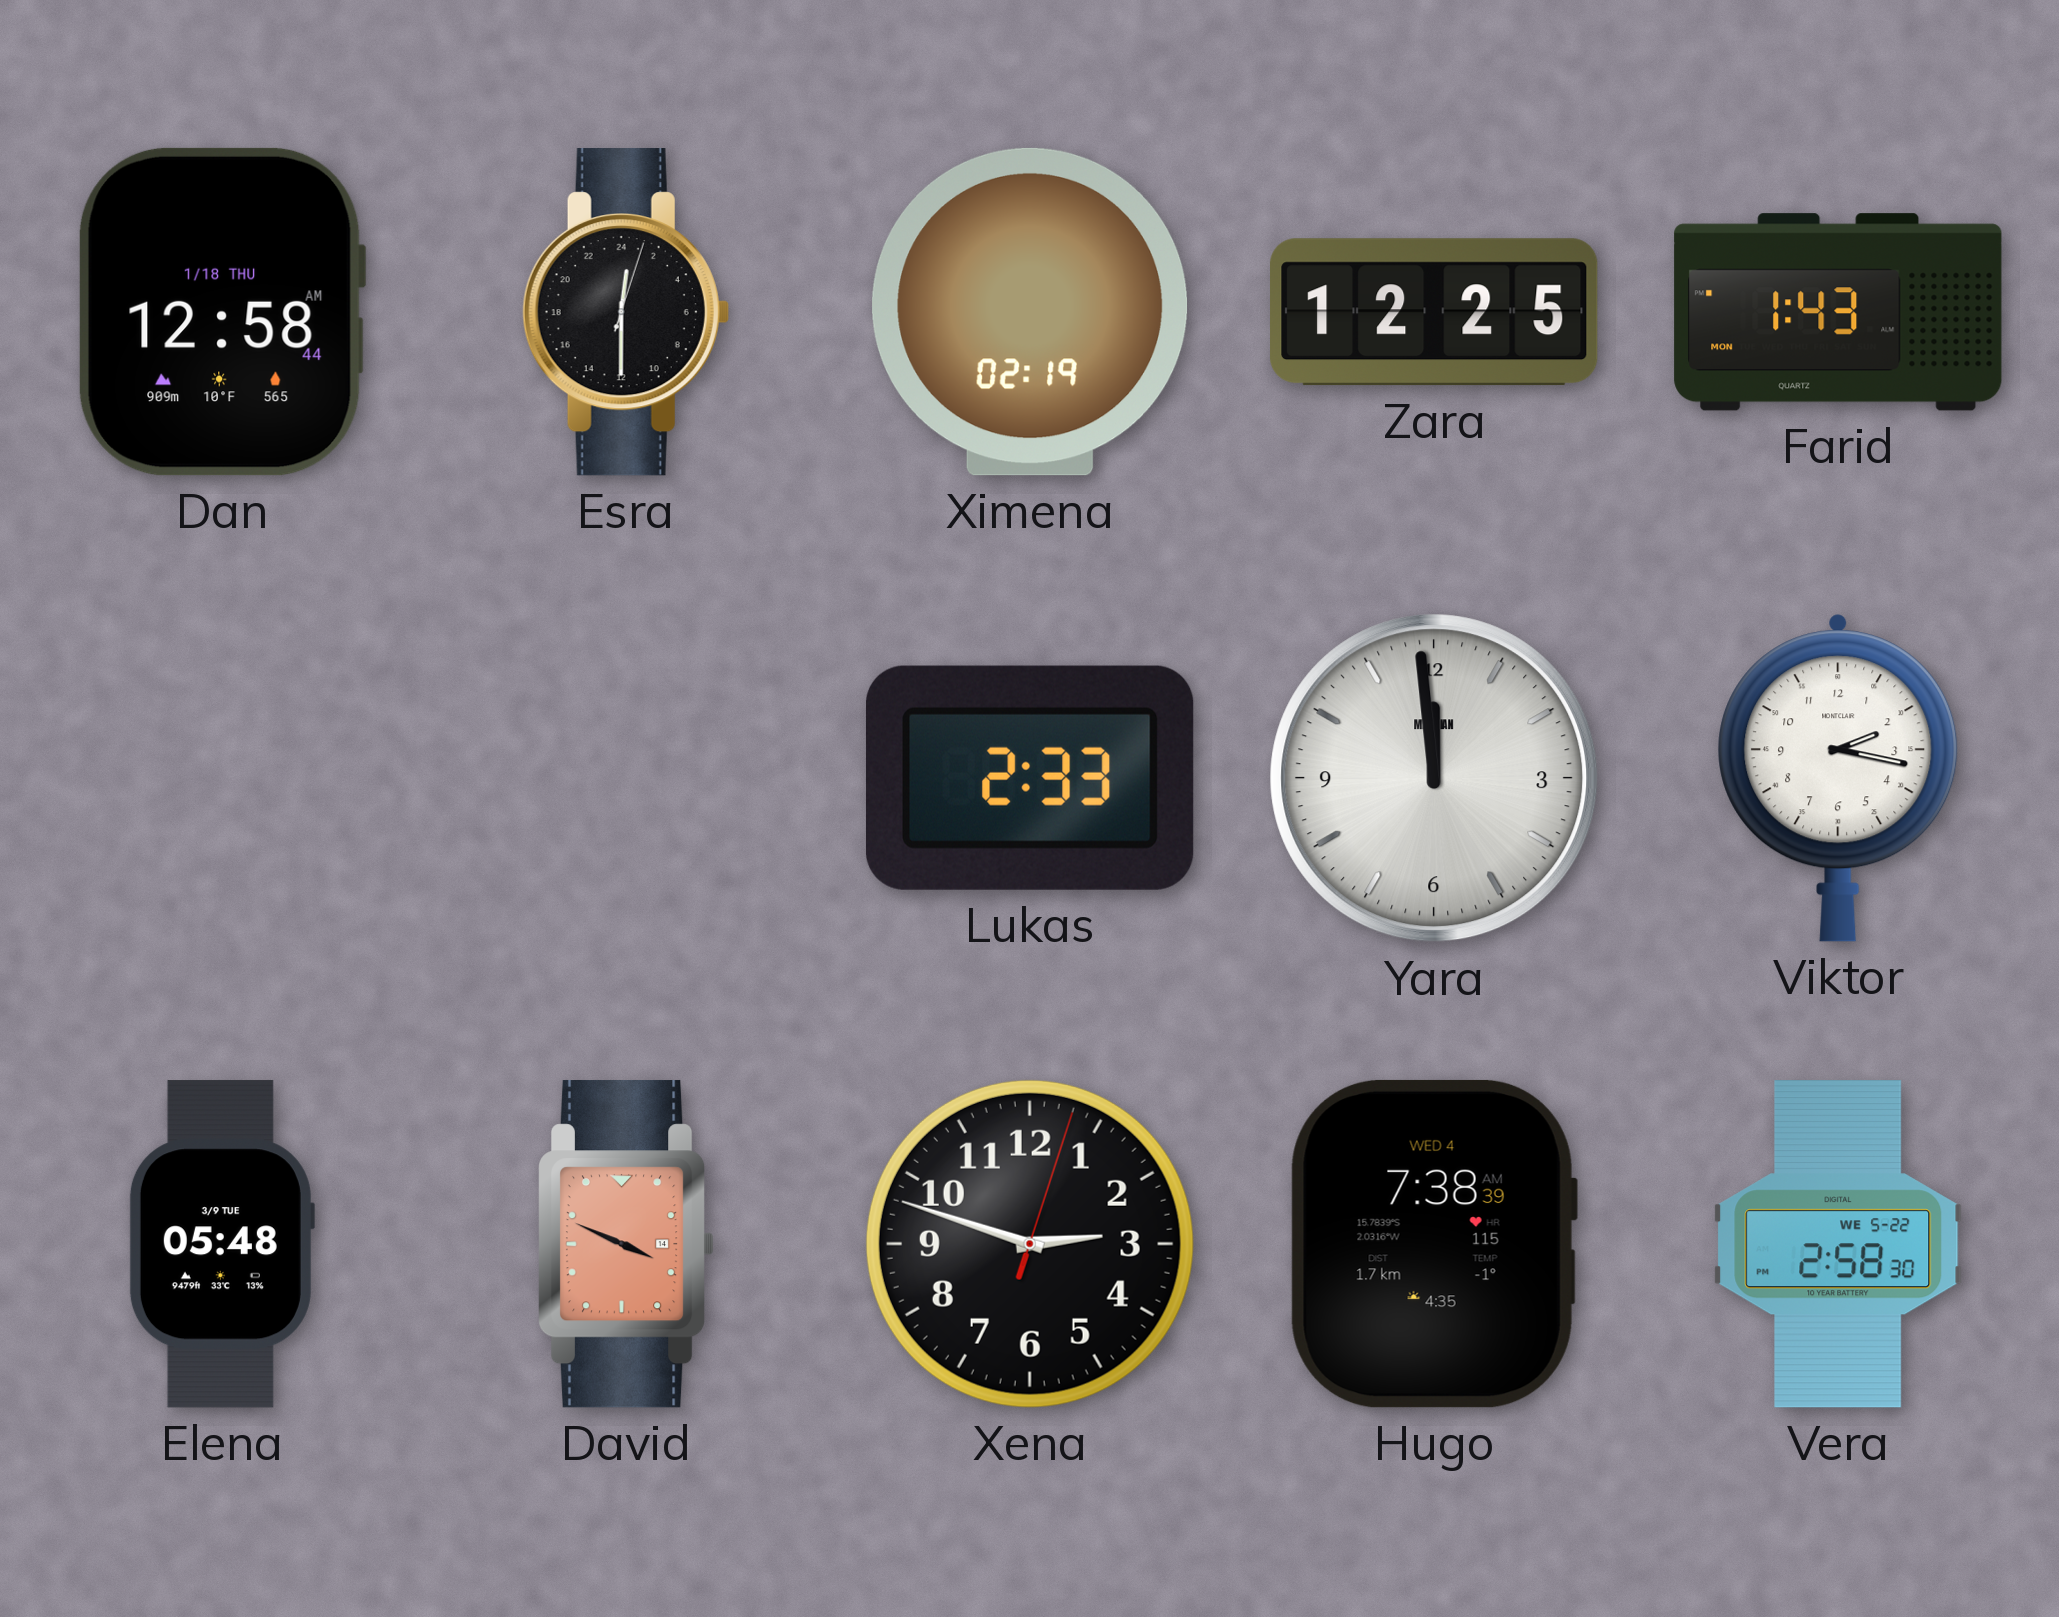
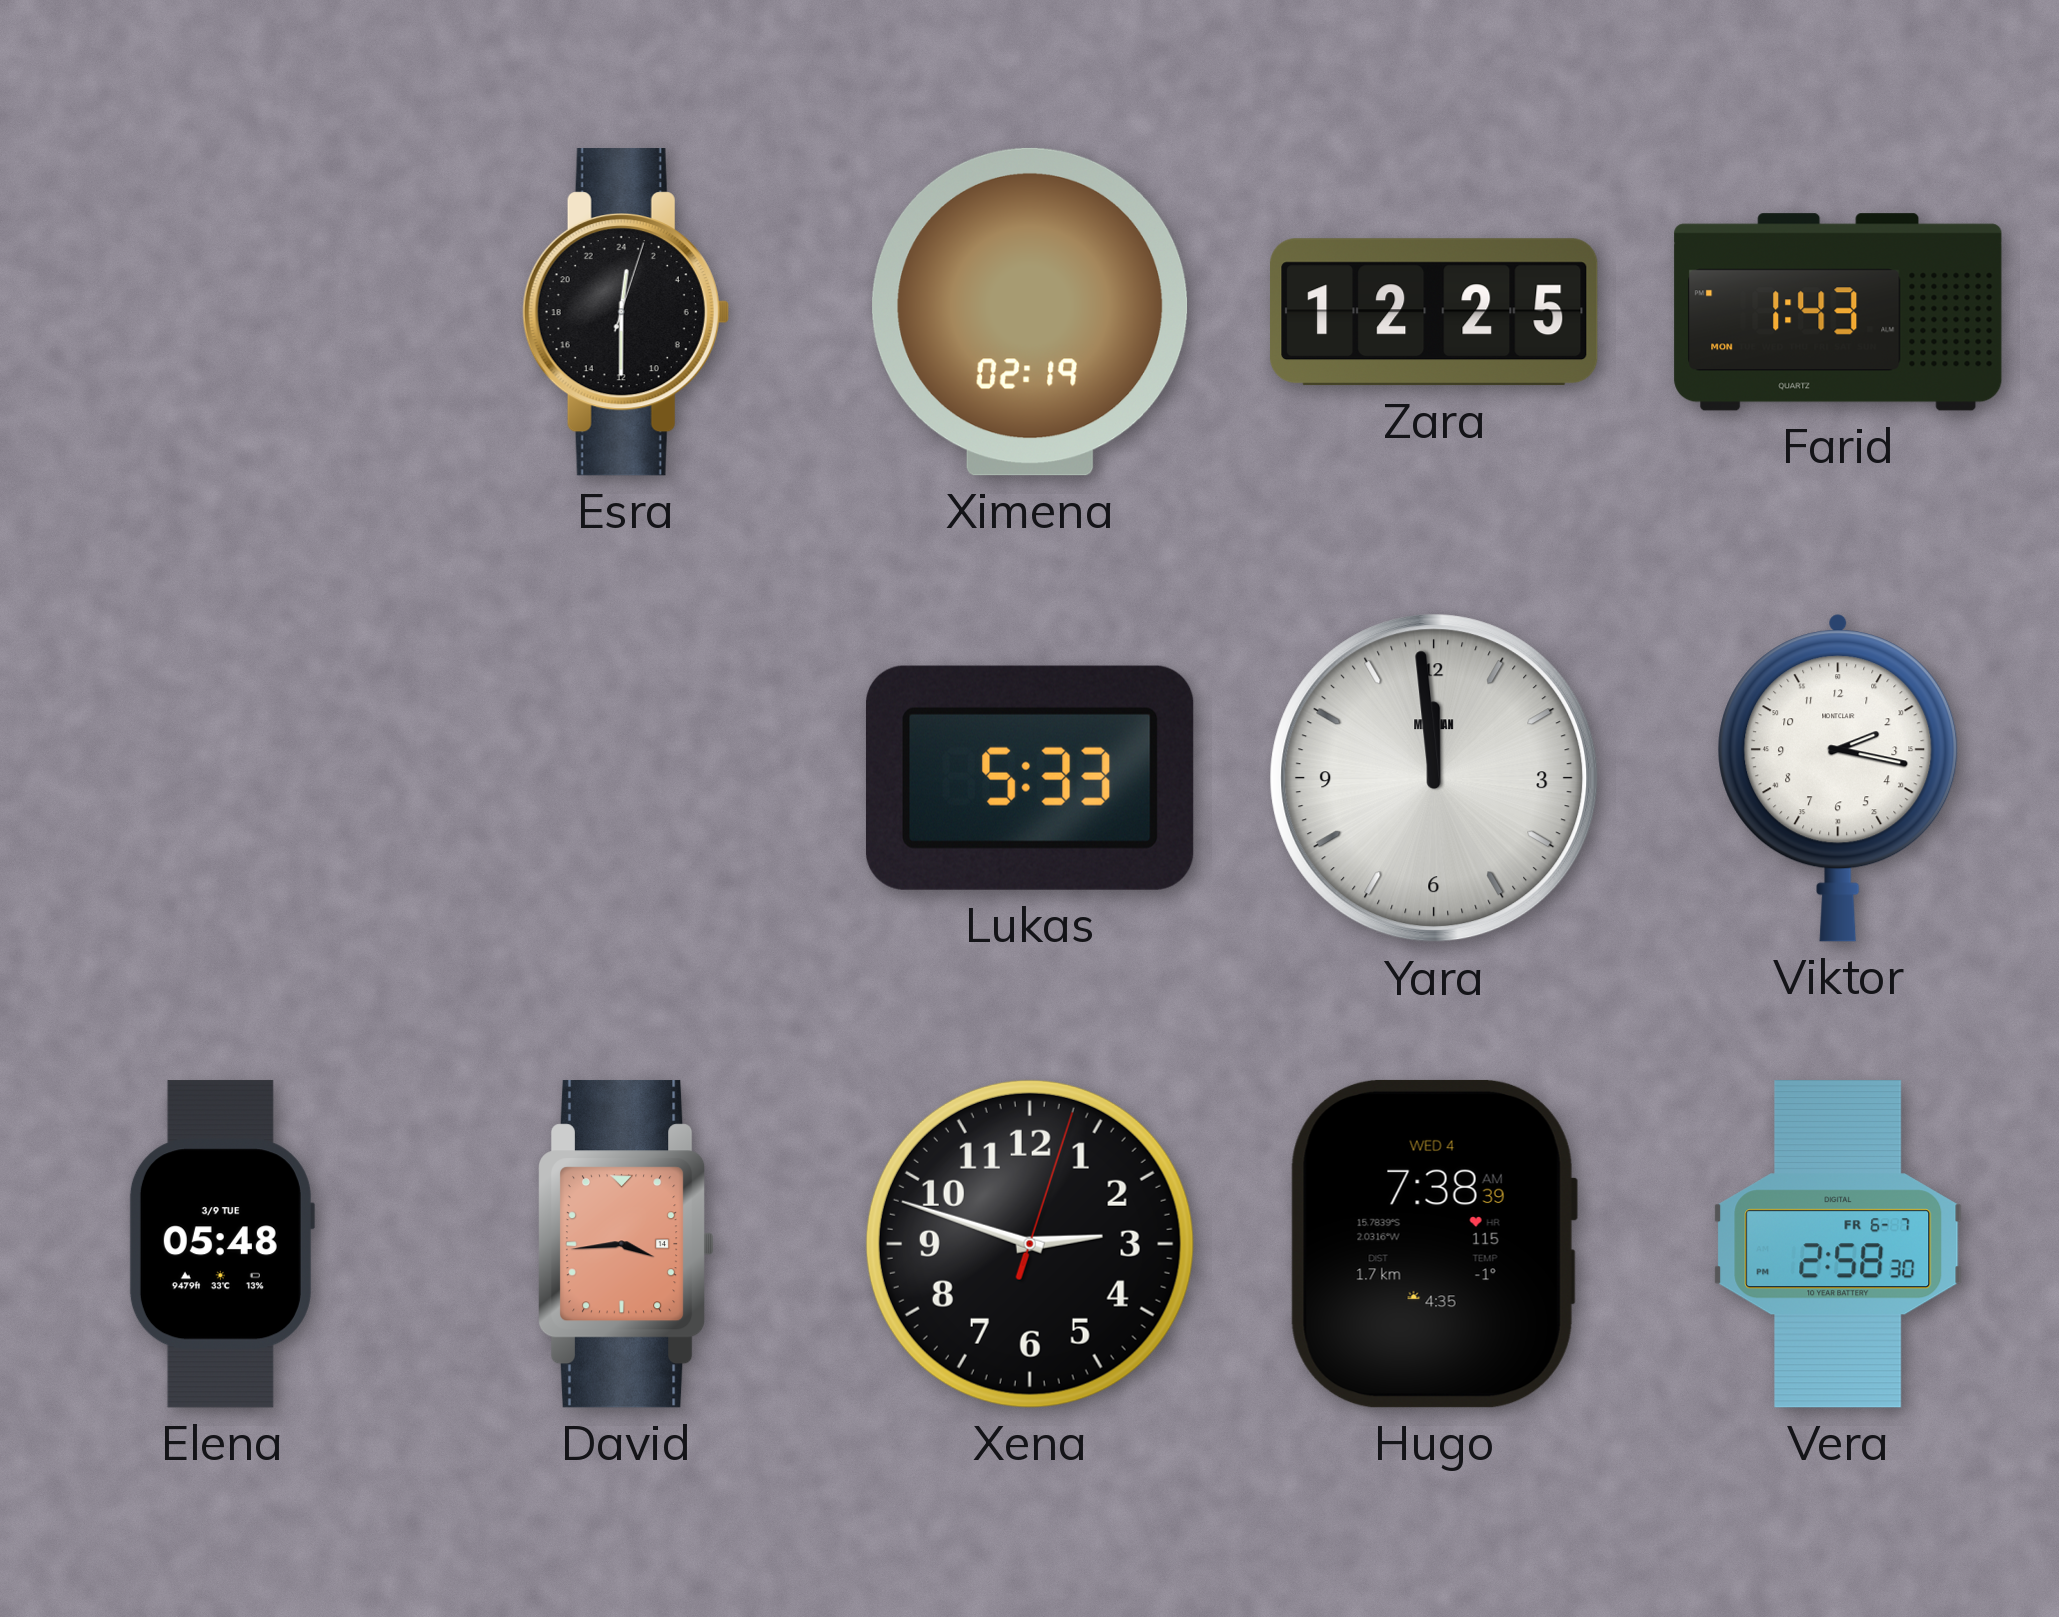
Dan: 12:58 -> none
Lukas: 2:33 -> 5:33
David: 3:49 -> 3:44
Vera date: WE 5-22 -> FR 6-7
